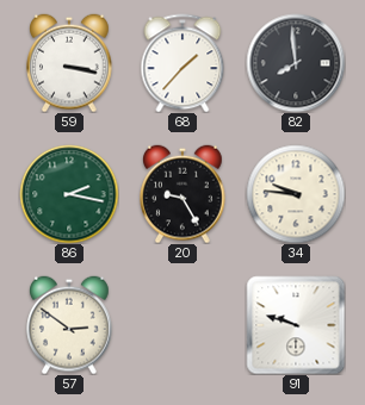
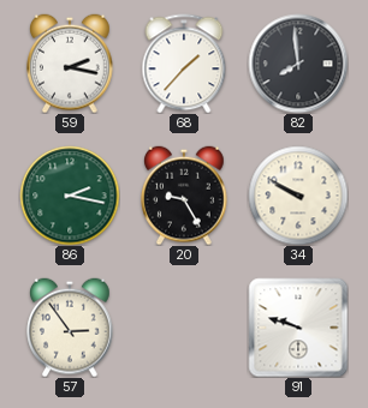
59: 3:17 -> 2:17
34: 9:46 -> 9:50
57: 2:51 -> 2:54
